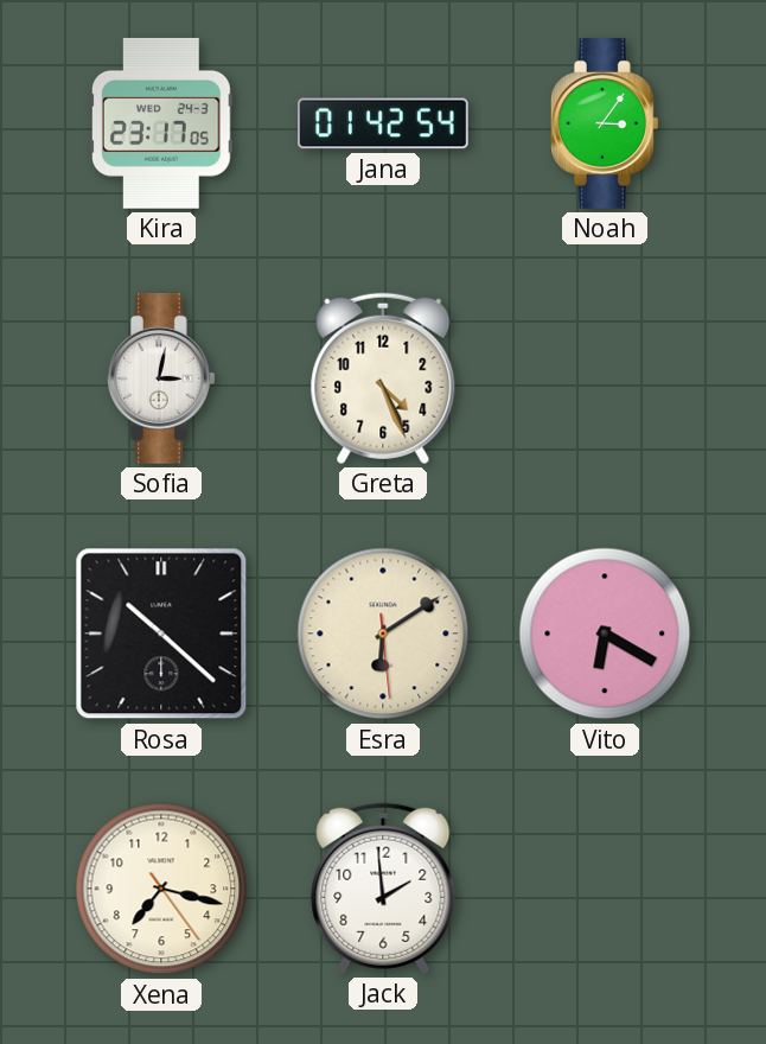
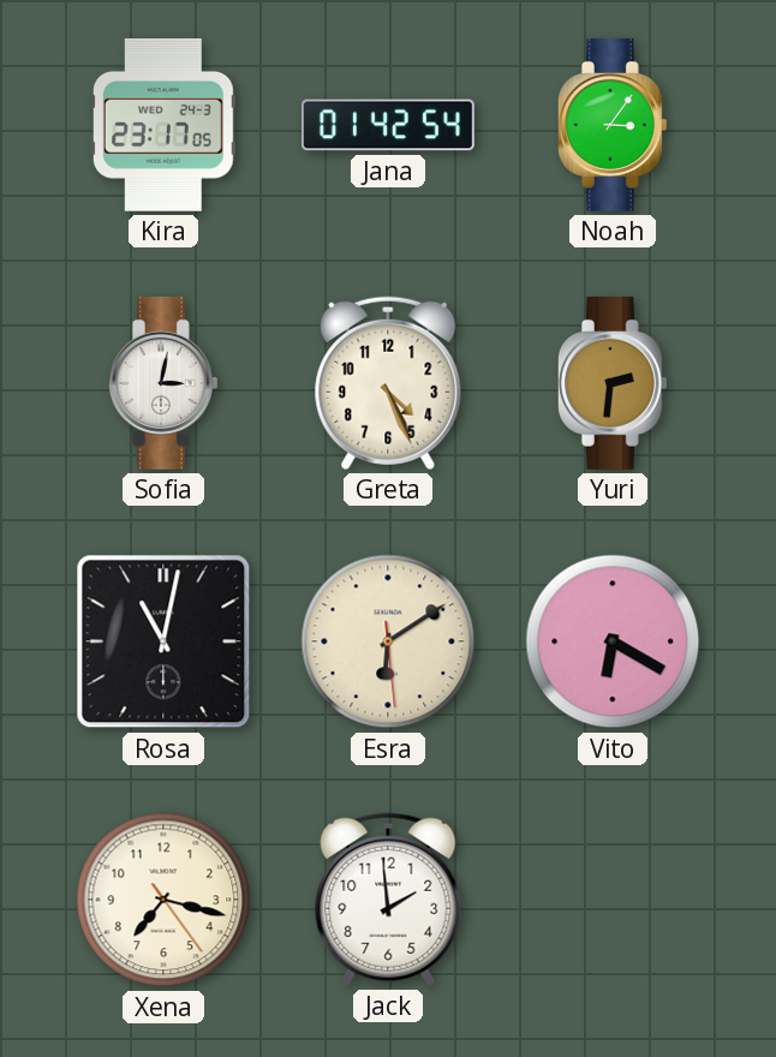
Yuri: none -> 2:31
Rosa: 10:22 -> 11:02
